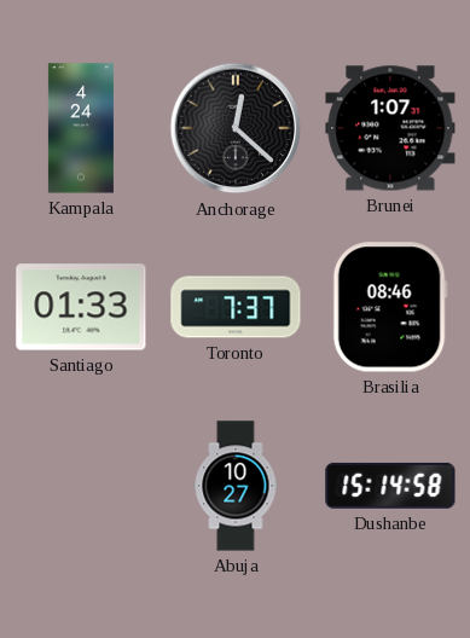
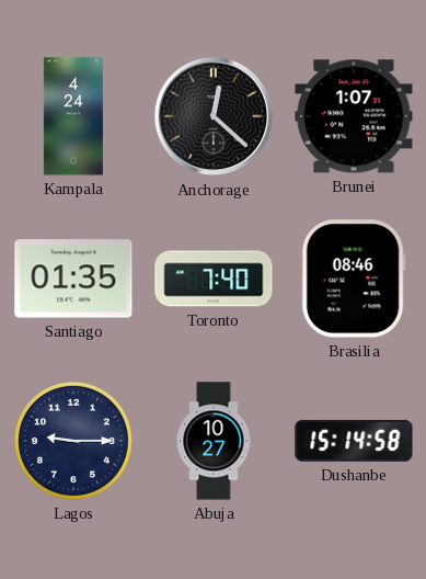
Santiago: 01:33 -> 01:35
Toronto: 7:37 -> 7:40
Lagos: none -> 9:15
